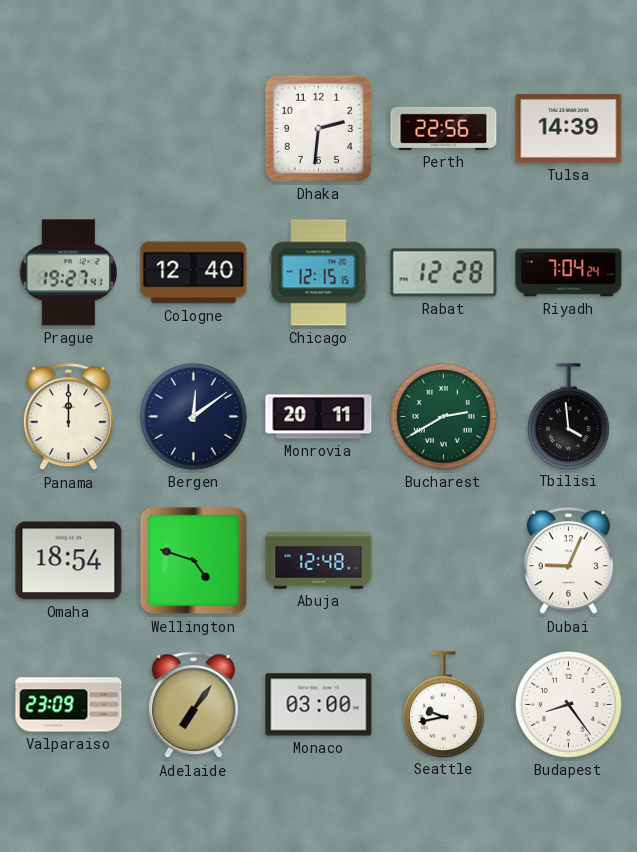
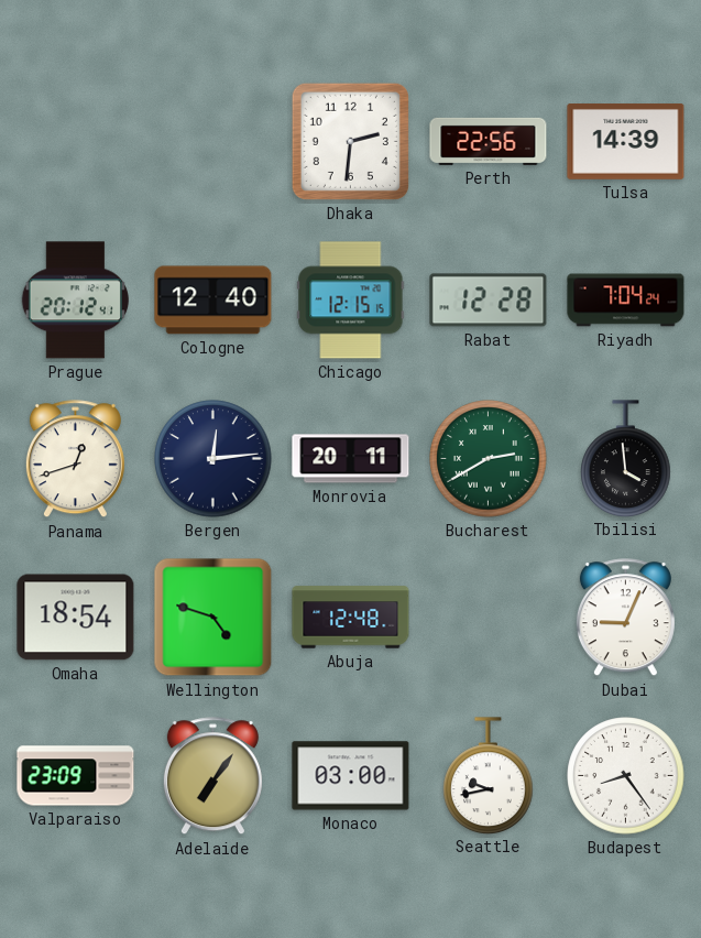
Prague: 19:27 -> 20:12
Panama: 12:00 -> 12:42
Bergen: 12:09 -> 12:14
